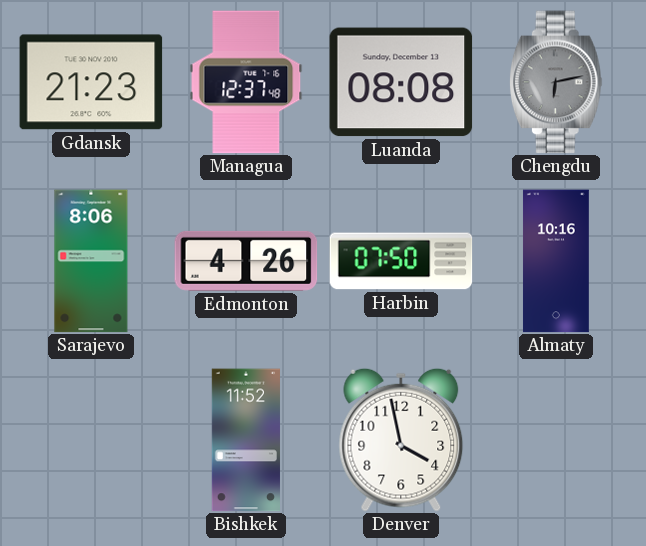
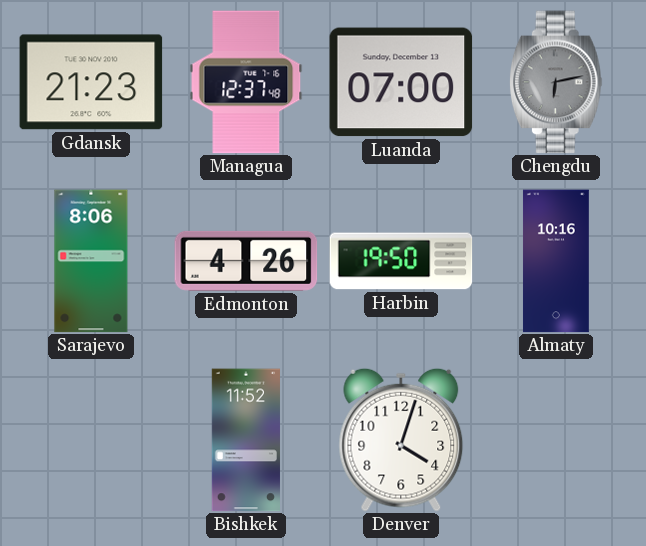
Luanda: 08:08 -> 07:00
Harbin: 07:50 -> 19:50
Denver: 3:58 -> 4:03
